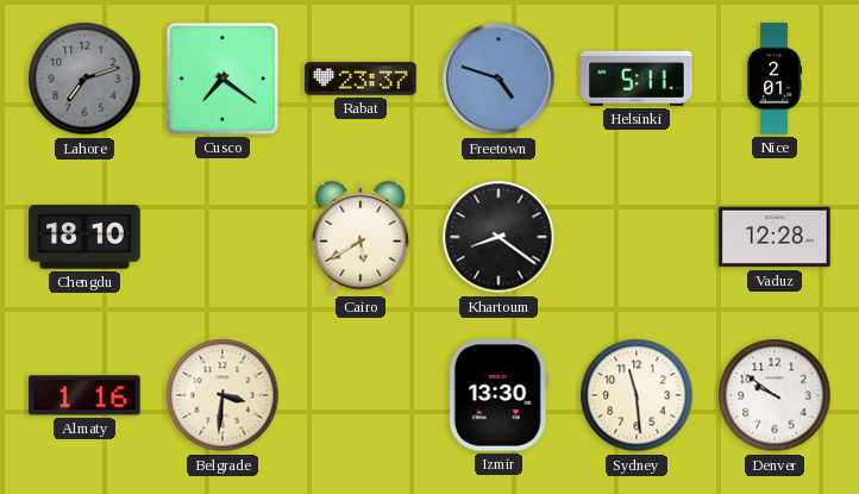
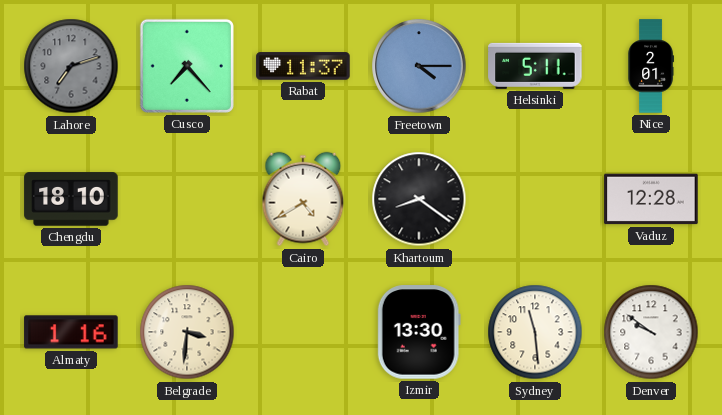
Cusco: 7:21 -> 7:23
Rabat: 23:37 -> 11:37
Freetown: 4:48 -> 4:15
Cairo: 5:40 -> 4:40
